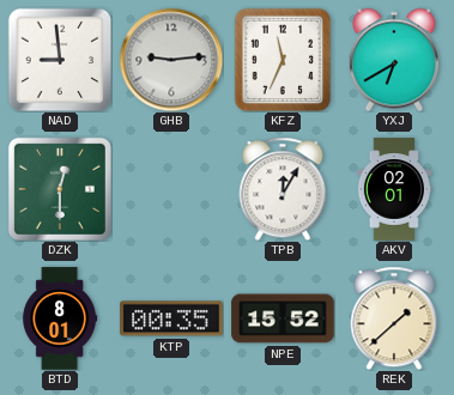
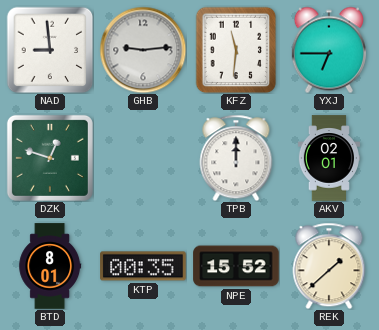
KFZ: 11:34 -> 11:31
YXJ: 6:40 -> 6:45
DZK: 12:30 -> 12:48
TPB: 12:05 -> 12:00
